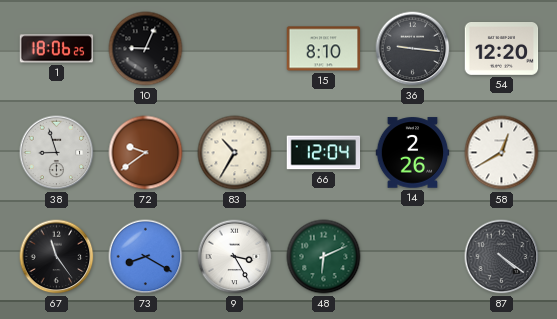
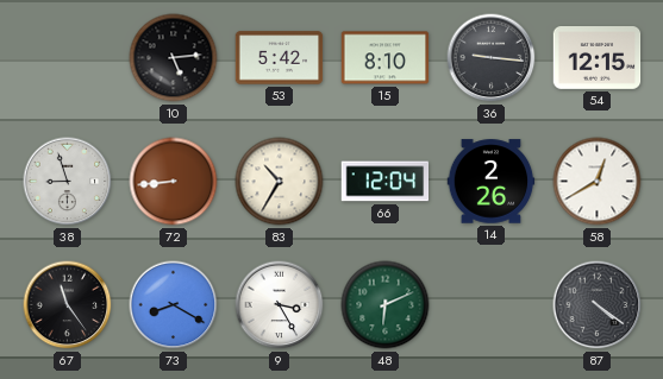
1: 18:06 -> none
10: 9:04 -> 5:14
53: none -> 5:42
54: 12:20 -> 12:15
72: 9:39 -> 8:44
